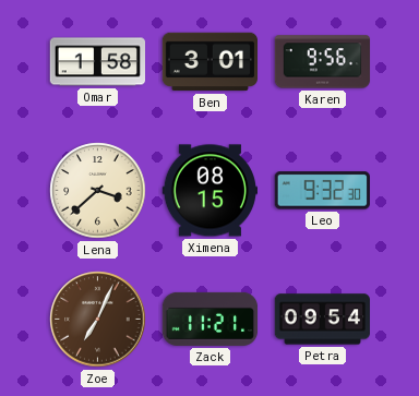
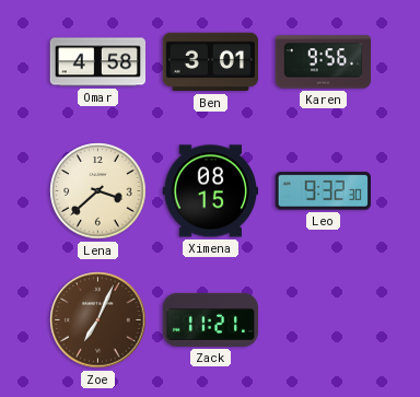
Omar: 1:58 -> 4:58
Petra: 09:54 -> none
